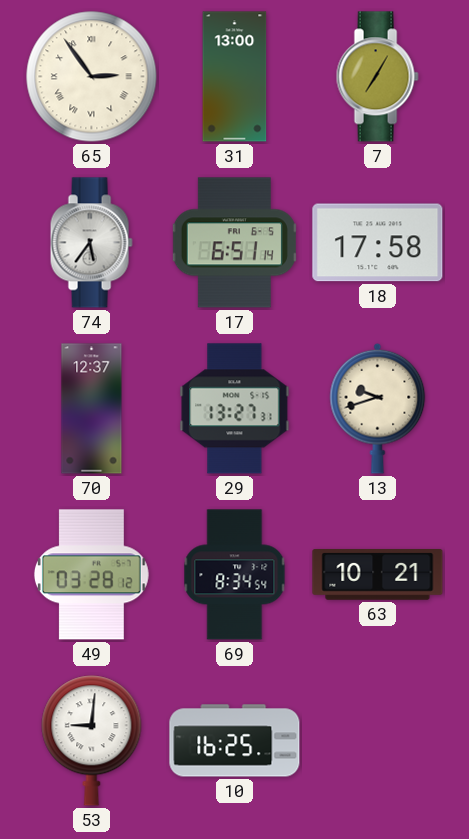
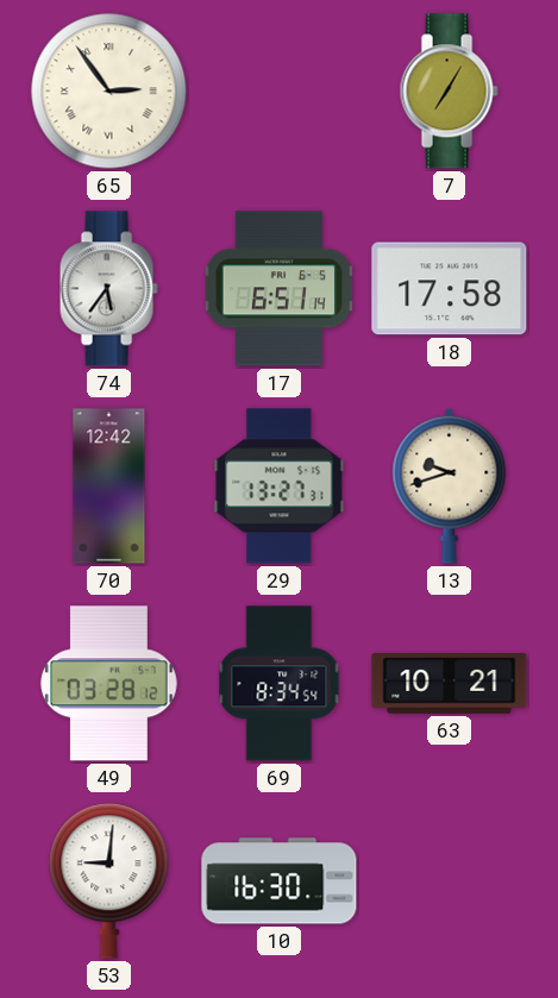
31: 13:00 -> none
70: 12:37 -> 12:42
10: 16:25 -> 16:30
